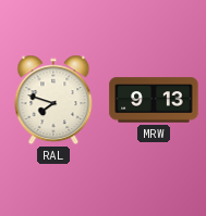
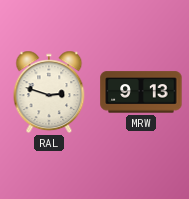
RAL: 7:48 -> 2:48
